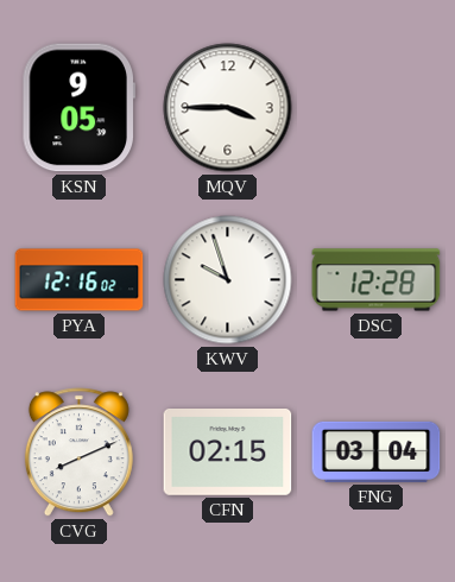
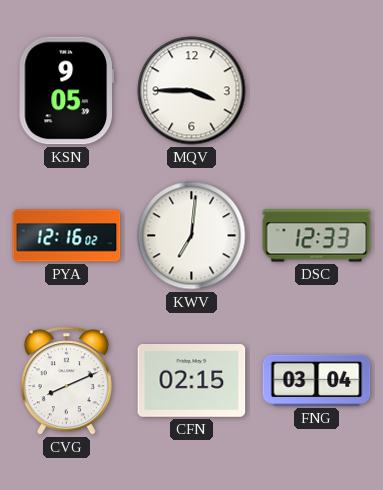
KWV: 9:57 -> 7:01
DSC: 12:28 -> 12:33
